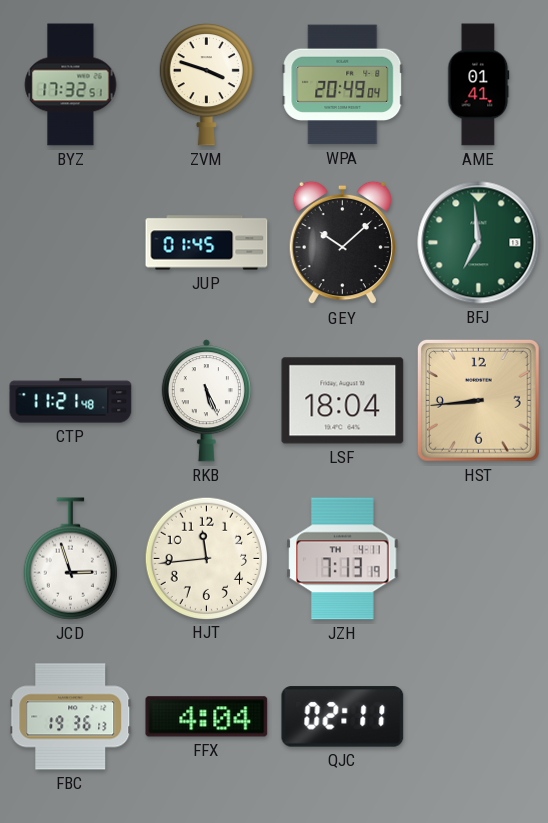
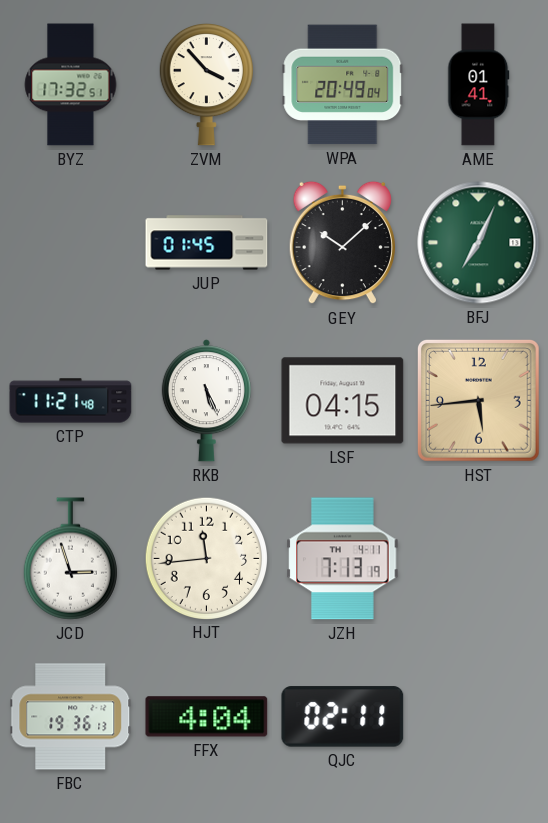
ZVM: 3:48 -> 3:53
BFJ: 6:59 -> 7:04
LSF: 18:04 -> 04:15
HST: 8:44 -> 5:44
